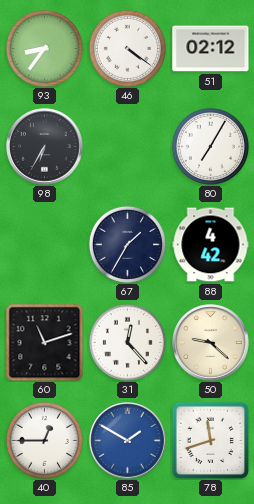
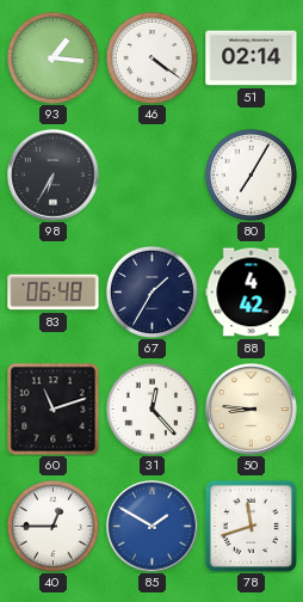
93: 8:36 -> 1:16
51: 02:12 -> 02:14
83: none -> 06:48
50: 9:22 -> 8:46
